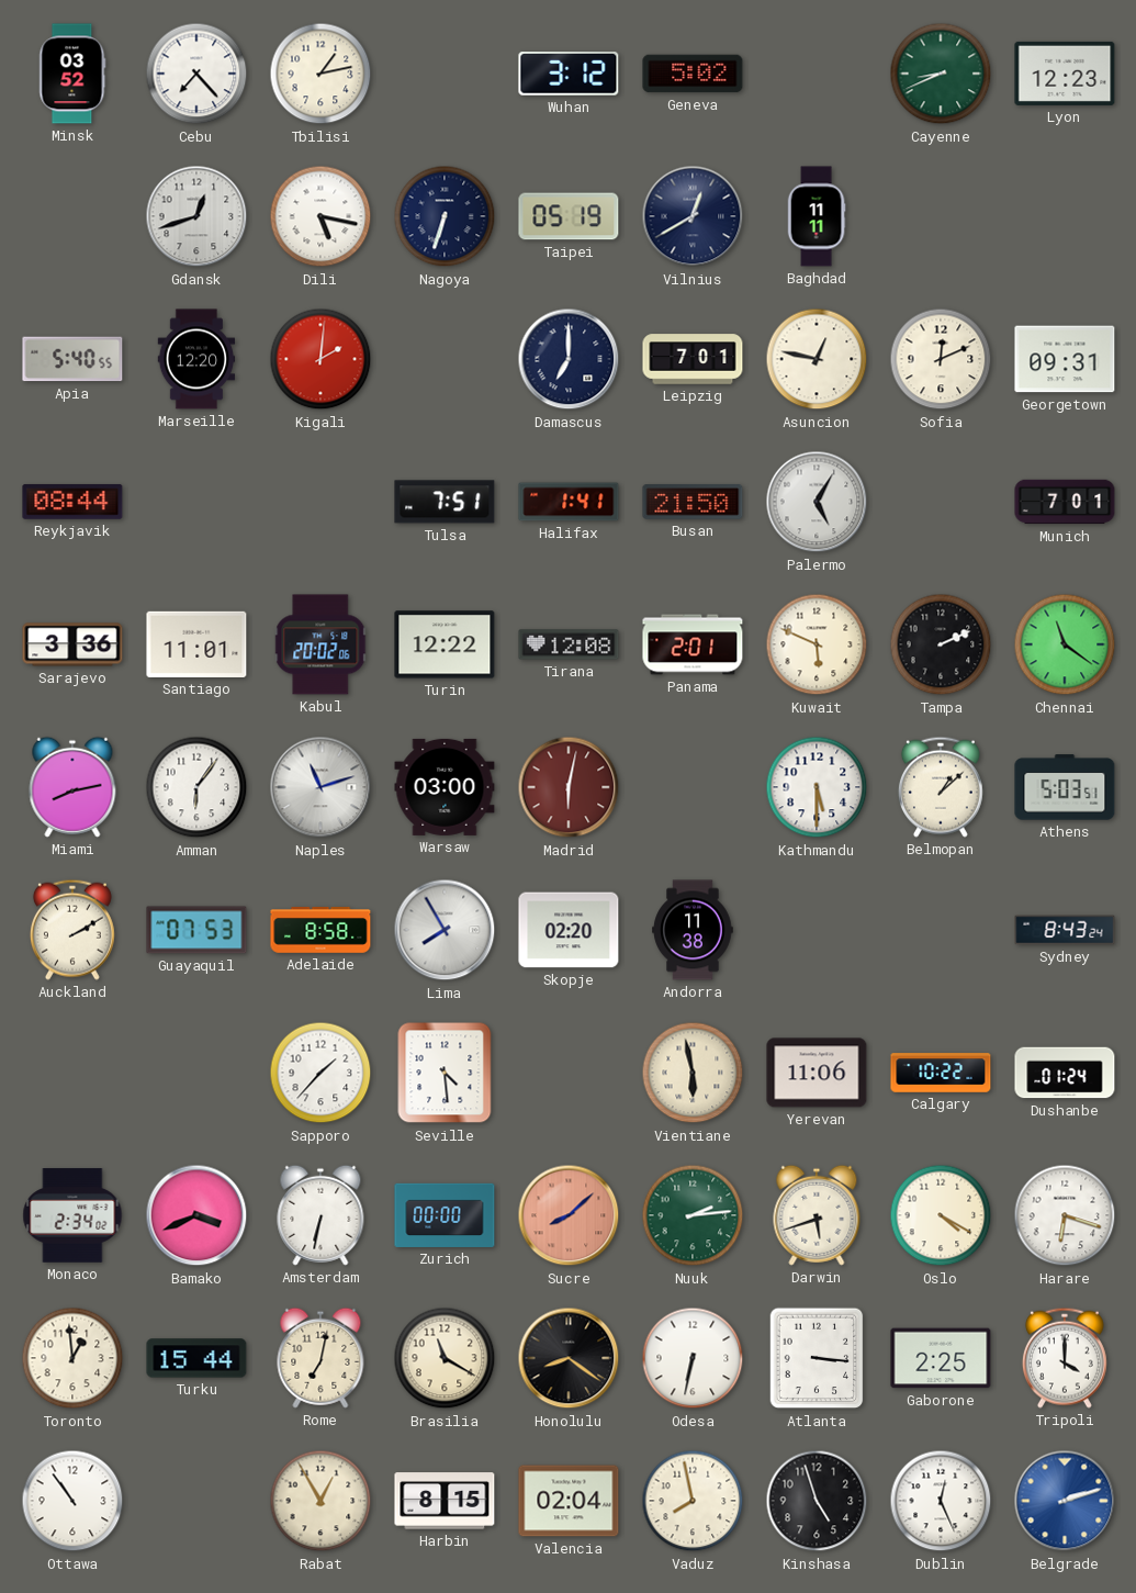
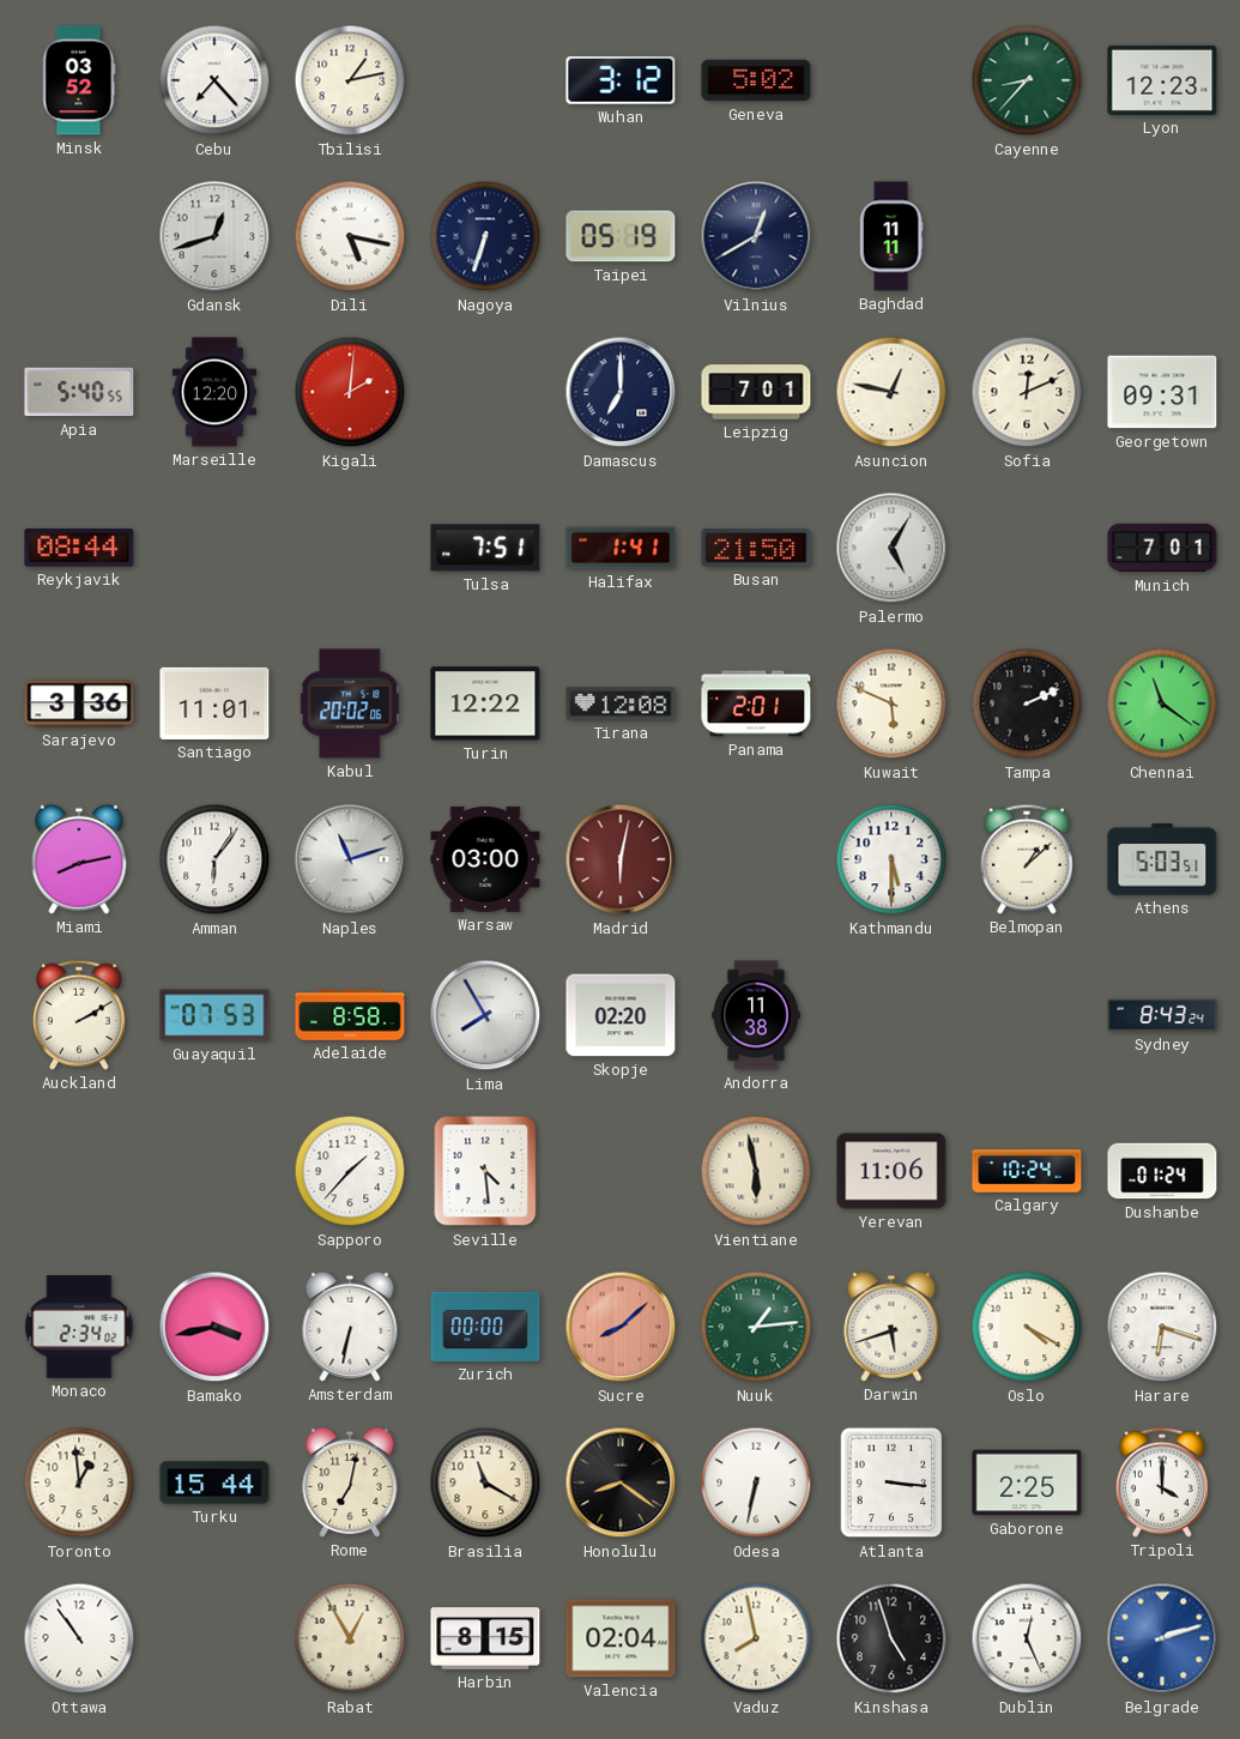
Cayenne: 8:41 -> 8:37
Calgary: 10:22 -> 10:24
Bamako: 3:41 -> 3:43
Nuuk: 2:14 -> 1:14
